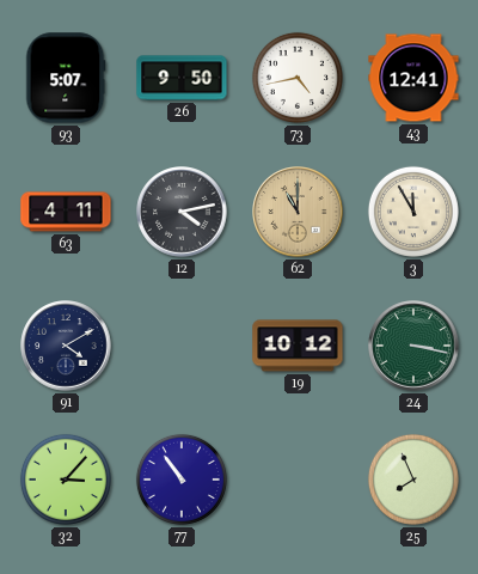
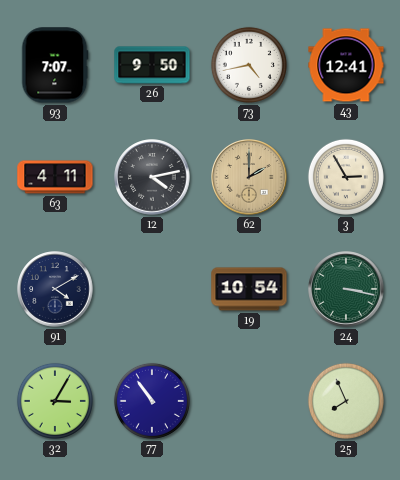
93: 5:07 -> 7:07
62: 11:00 -> 2:00
3: 11:55 -> 2:55
19: 10:12 -> 10:54
32: 3:07 -> 3:05
